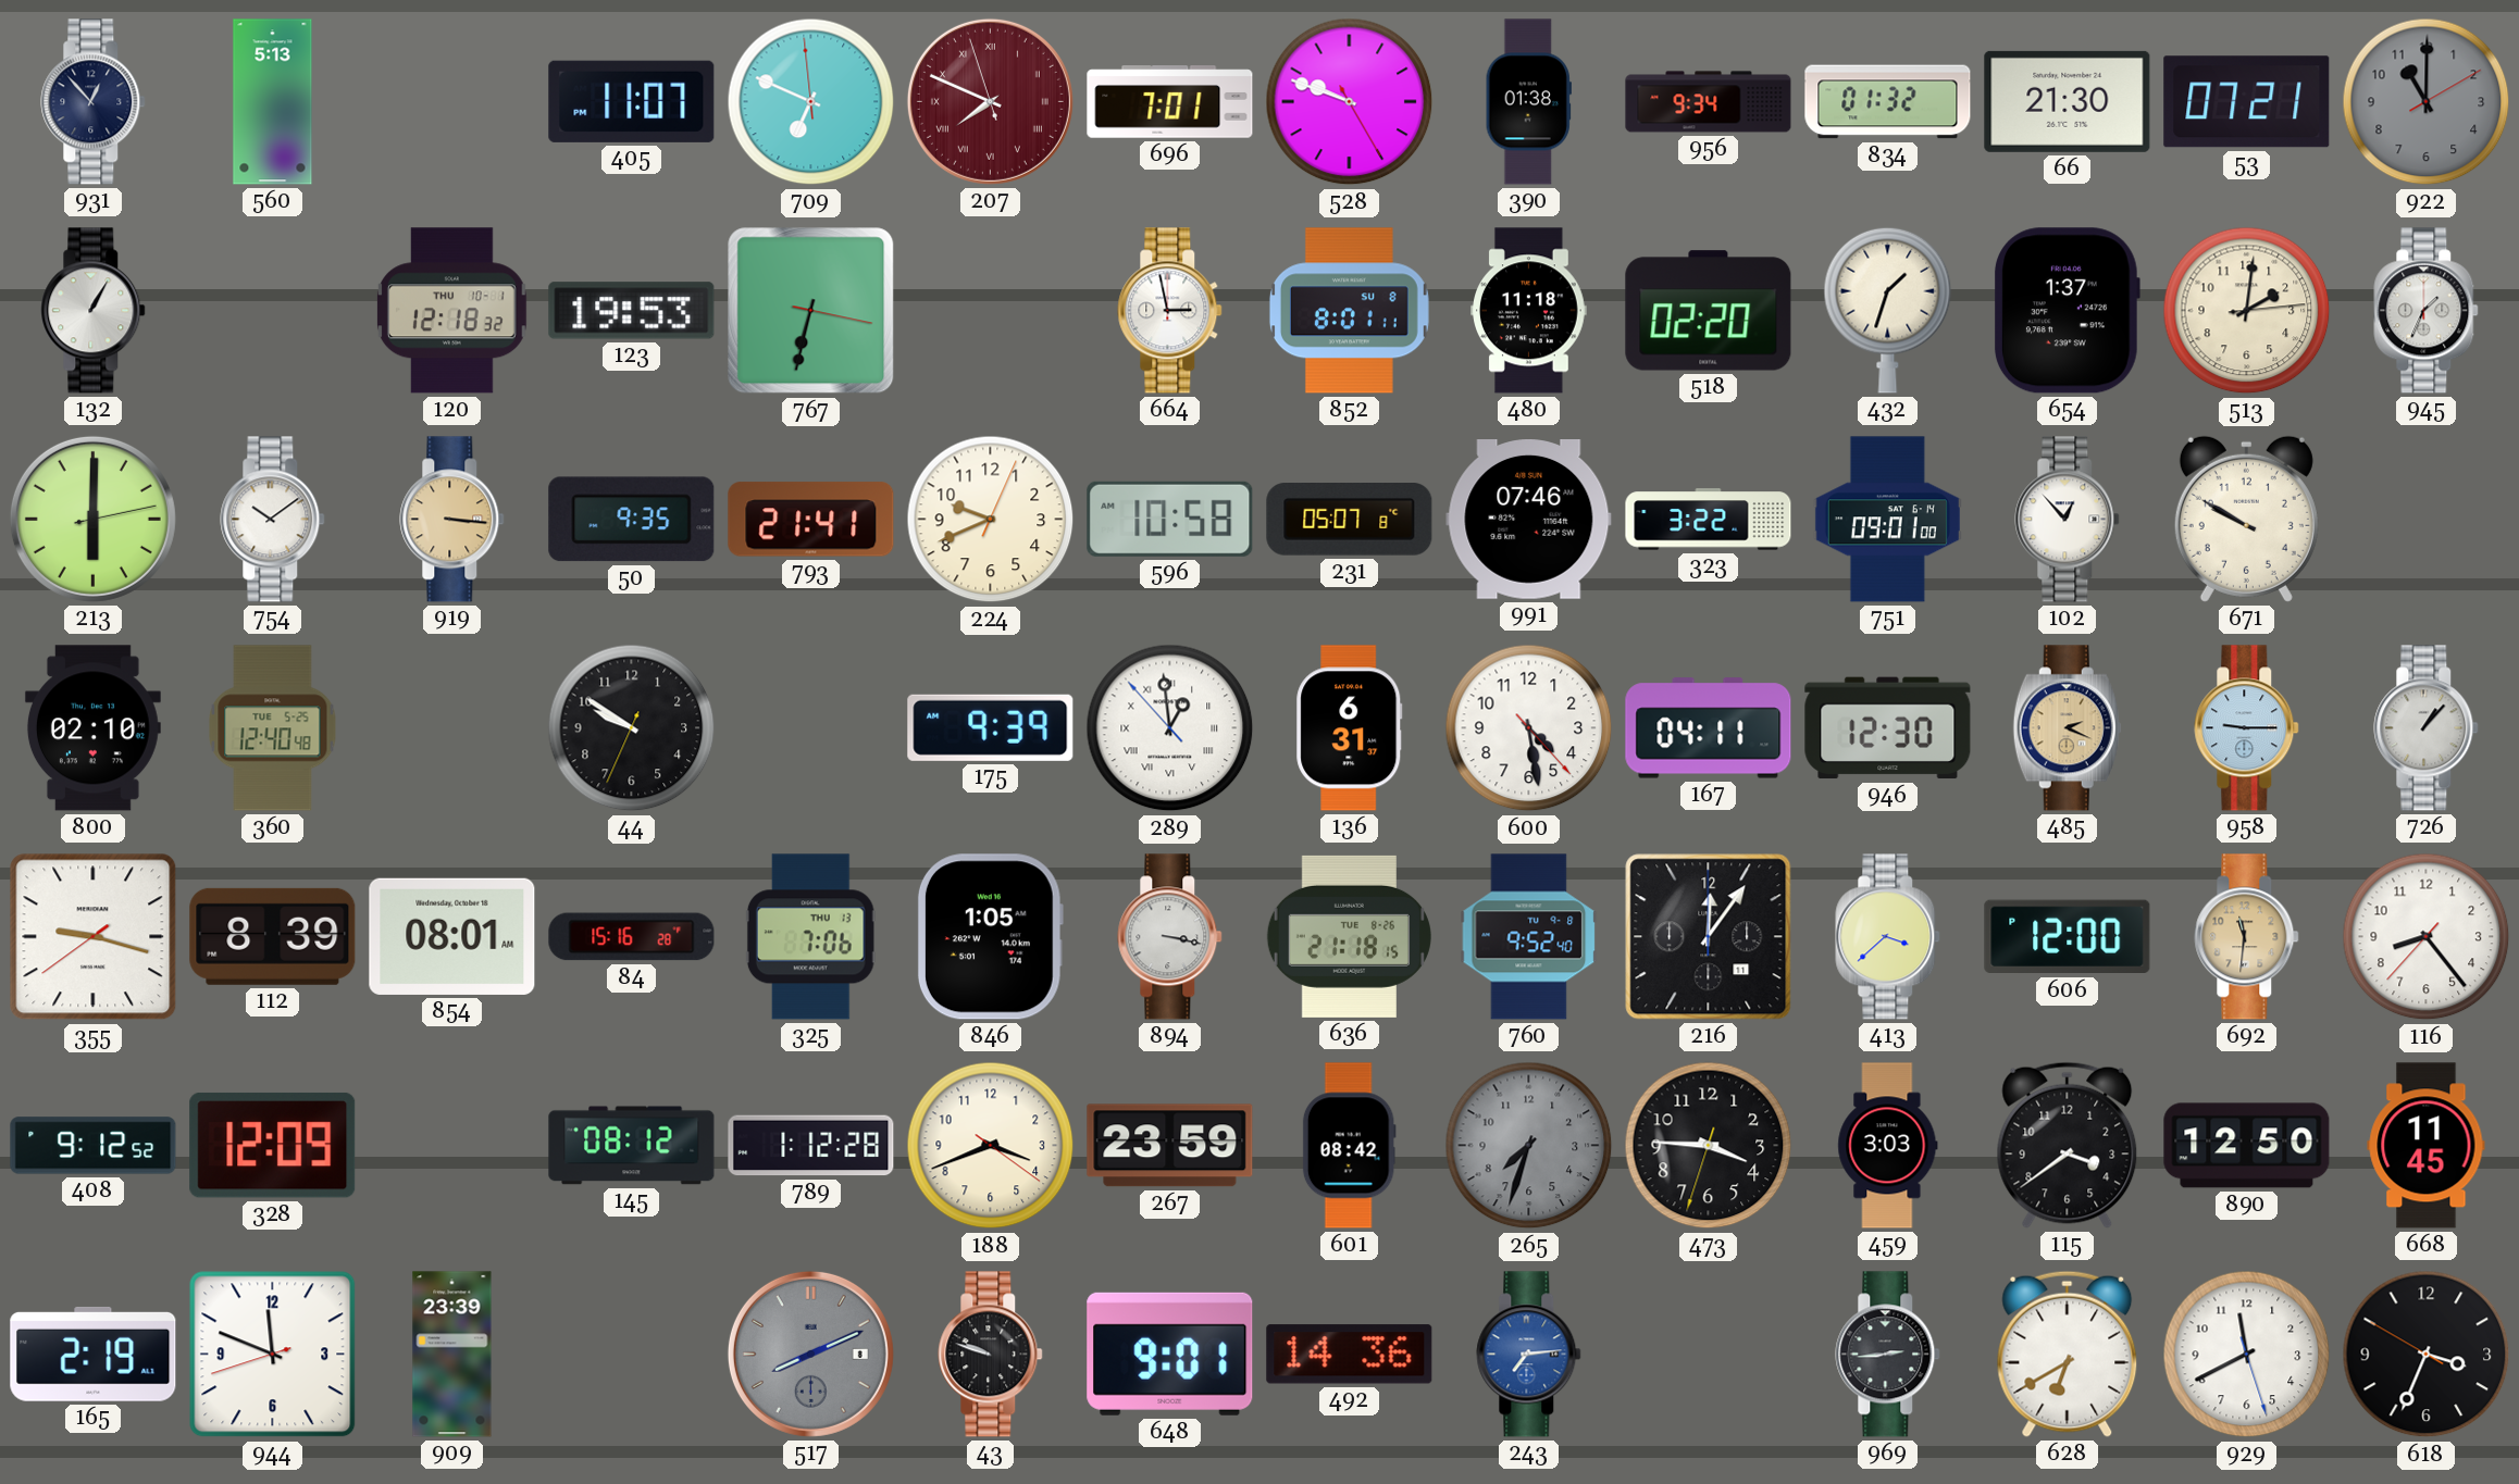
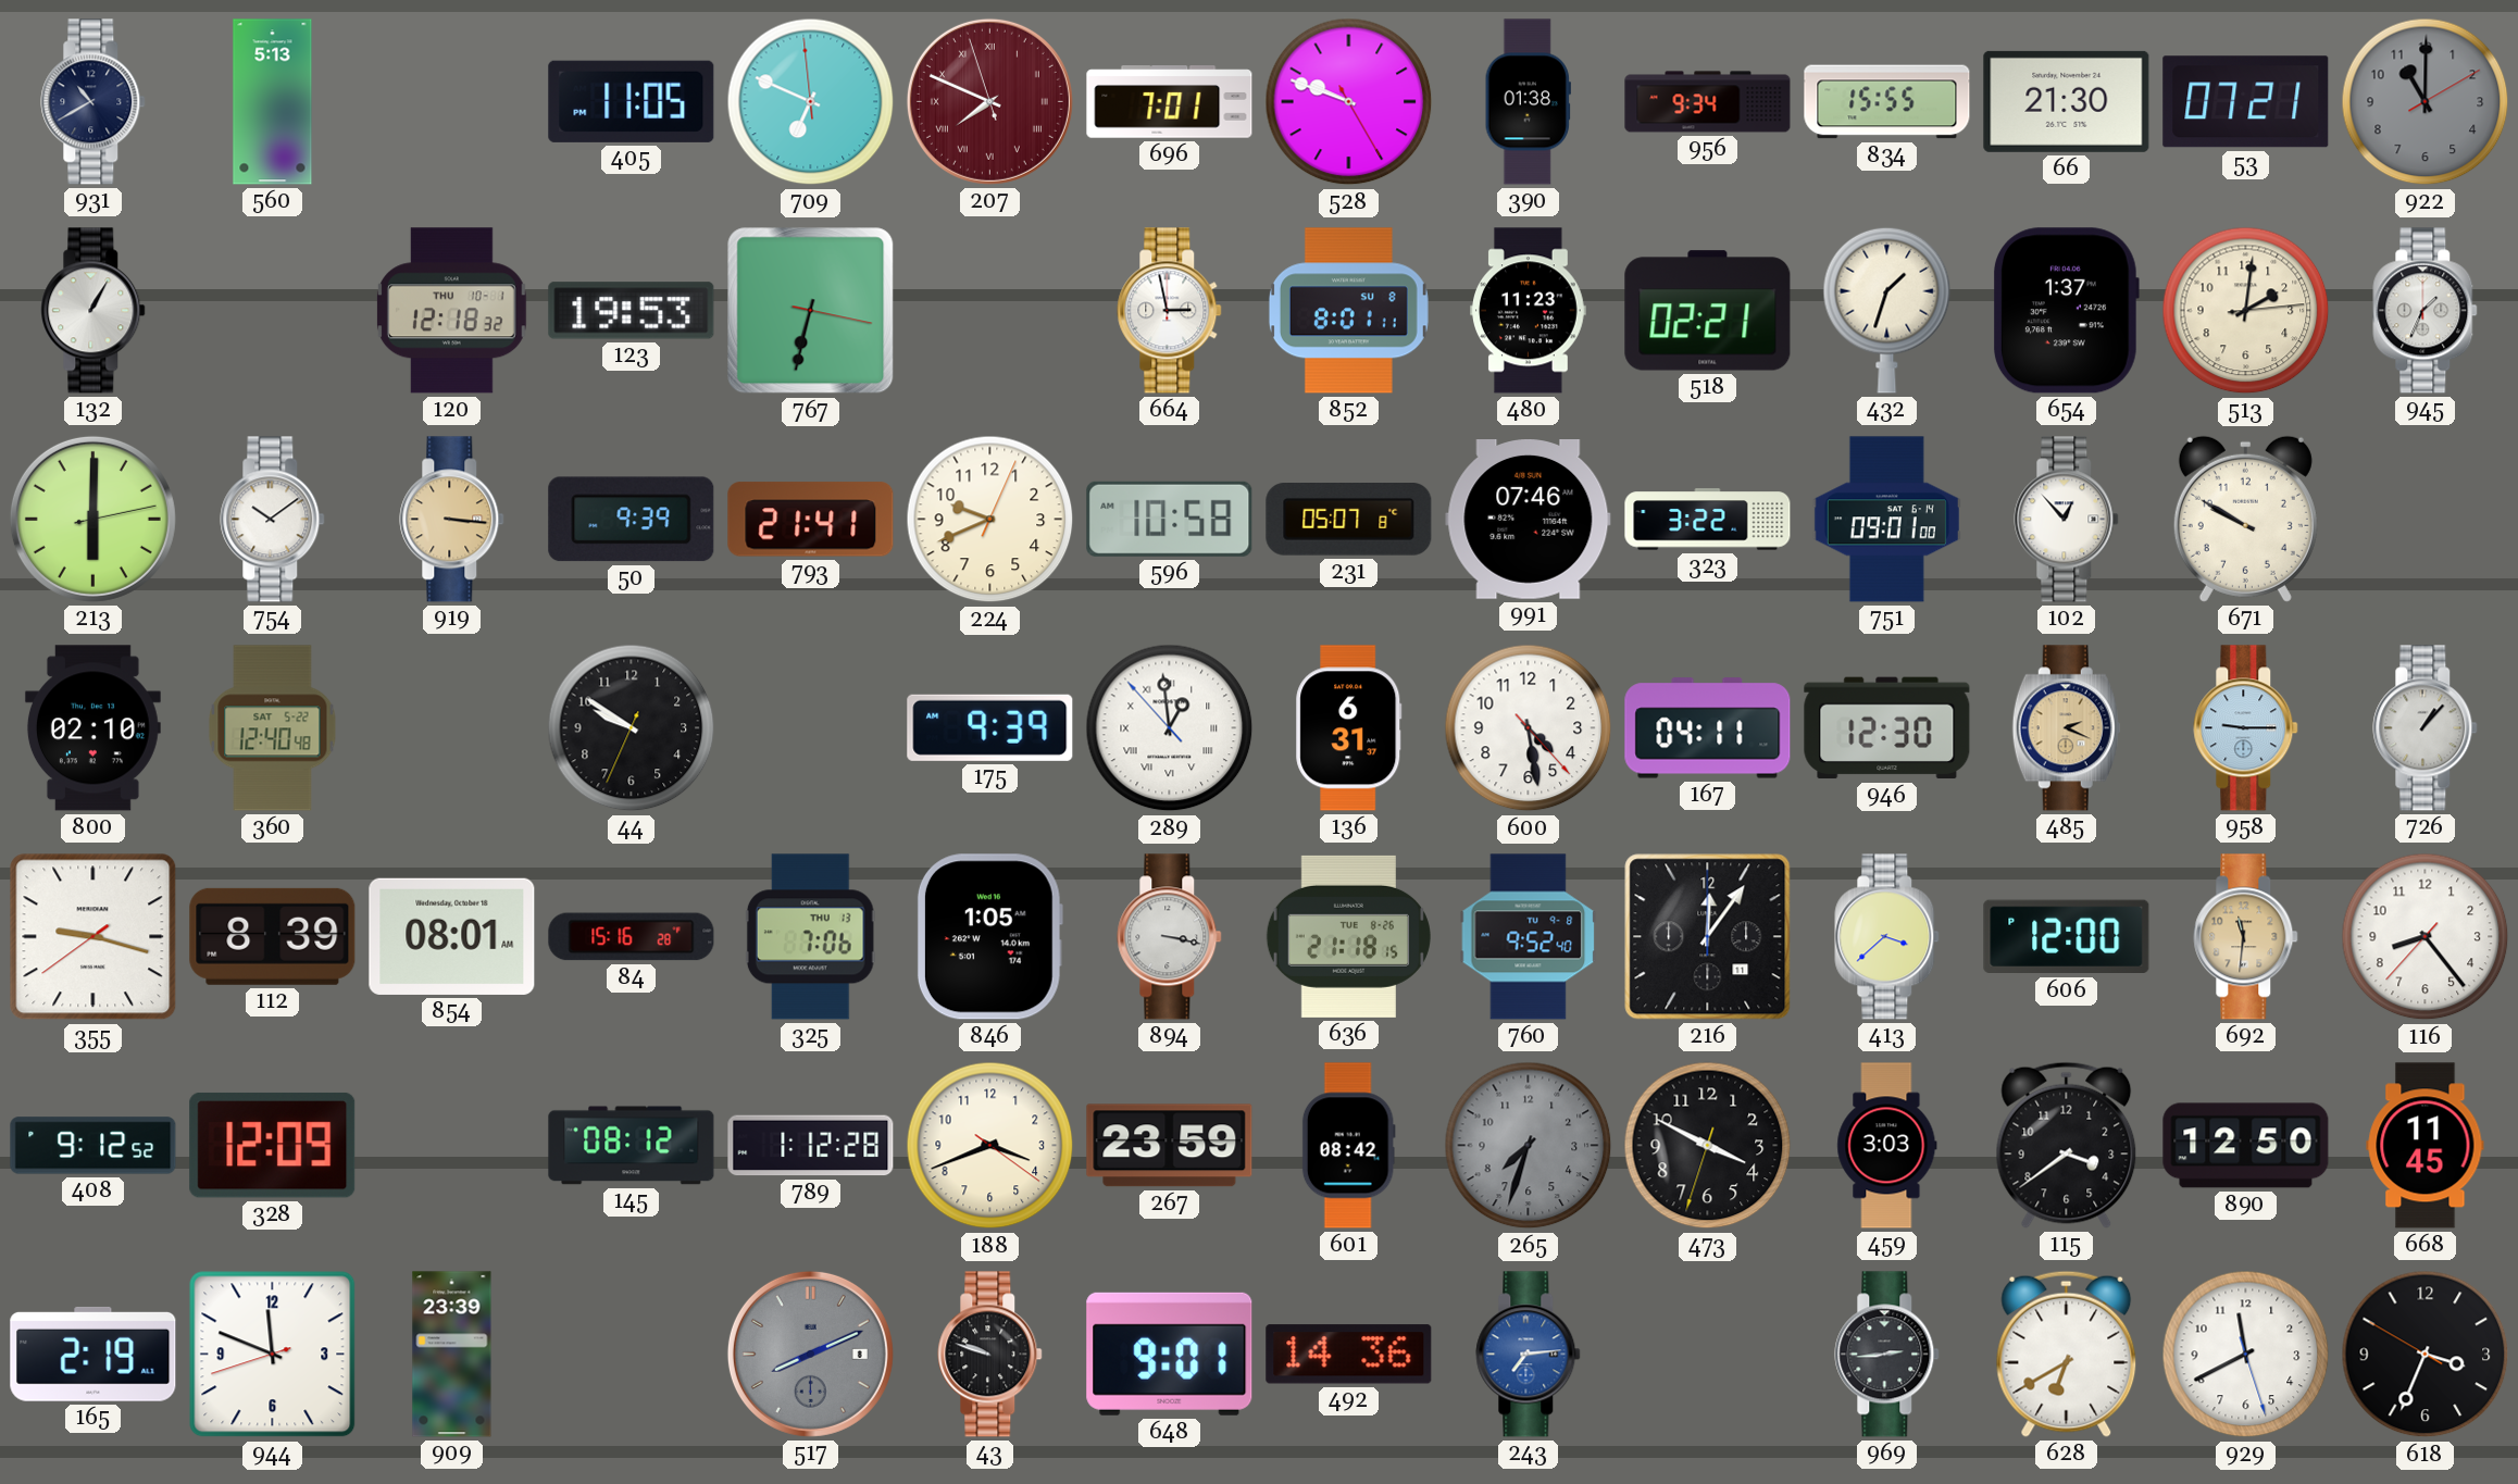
931: 12:53 -> 10:40
405: 11:07 -> 11:05
834: 01:32 -> 15:55
480: 11:18 -> 11:23
518: 02:20 -> 02:21
50: 9:35 -> 9:39
360 date: TUE 5-25 -> SAT 5-22
473: 3:45 -> 3:49
